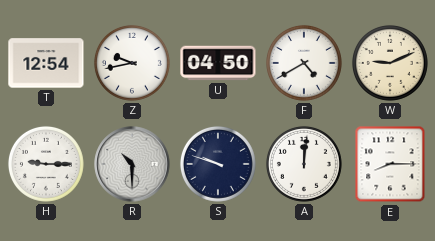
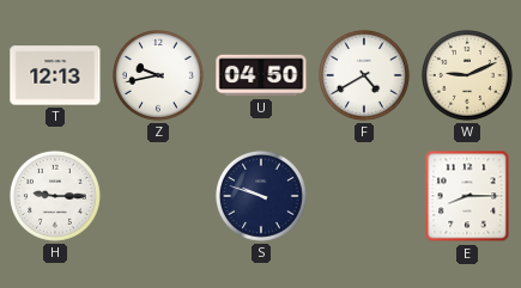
T: 12:54 -> 12:13
R: 10:30 -> none
A: 12:01 -> none
